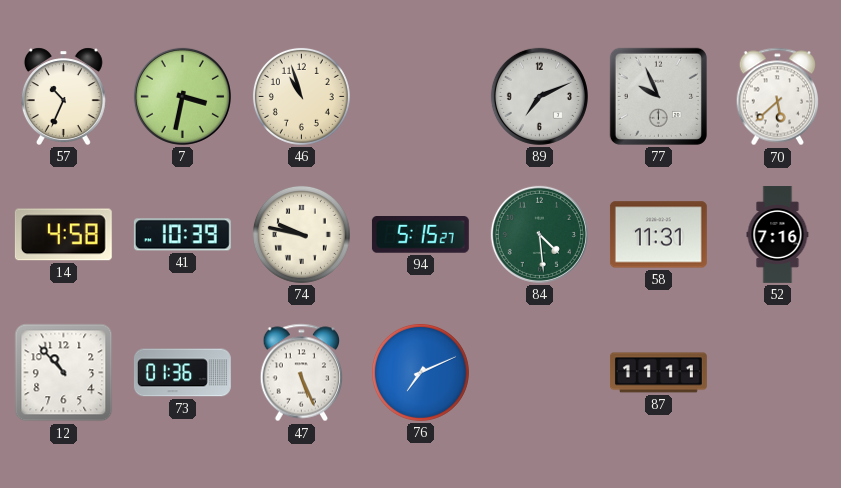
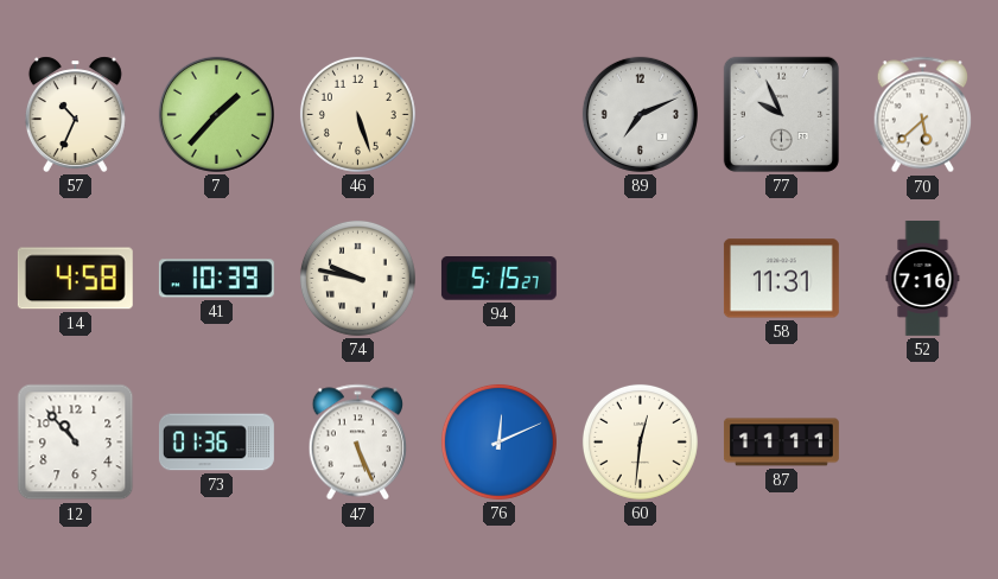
7: 3:32 -> 1:37
46: 10:57 -> 5:27
84: 4:29 -> none
76: 7:11 -> 12:11
60: none -> 12:31
